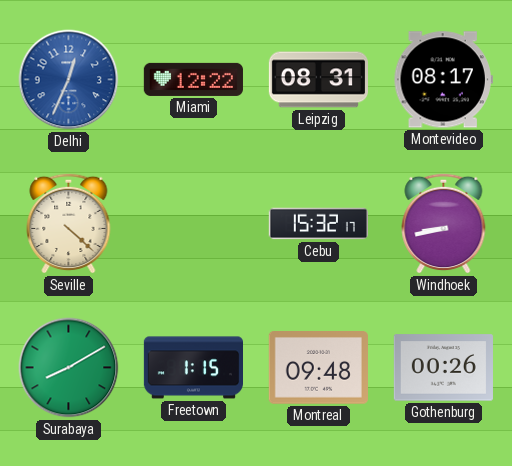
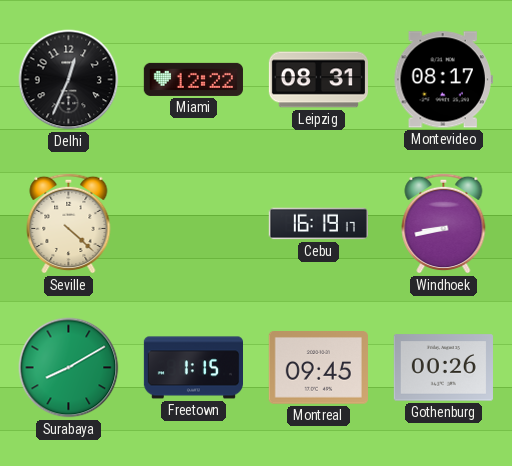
Delhi dial: blue -> black
Cebu: 15:32 -> 16:19
Montreal: 09:48 -> 09:45
